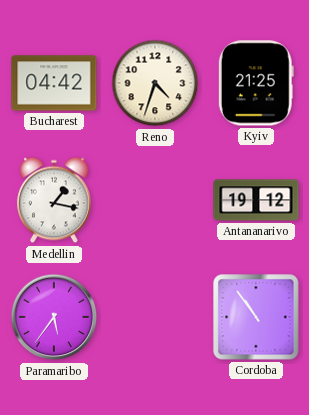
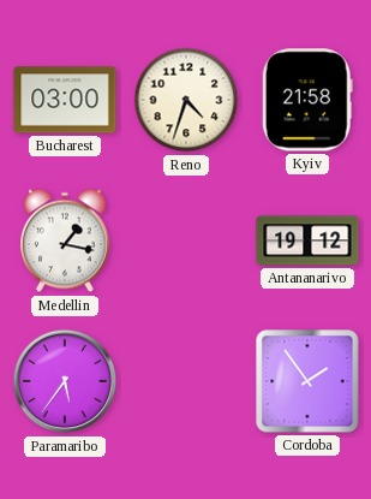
Bucharest: 04:42 -> 03:00
Kyiv: 21:25 -> 21:58
Cordoba: 10:54 -> 1:54
